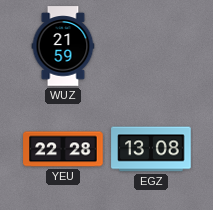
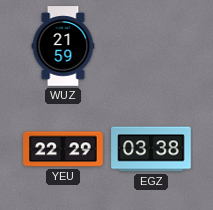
YEU: 22:28 -> 22:29
EGZ: 13:08 -> 03:38
